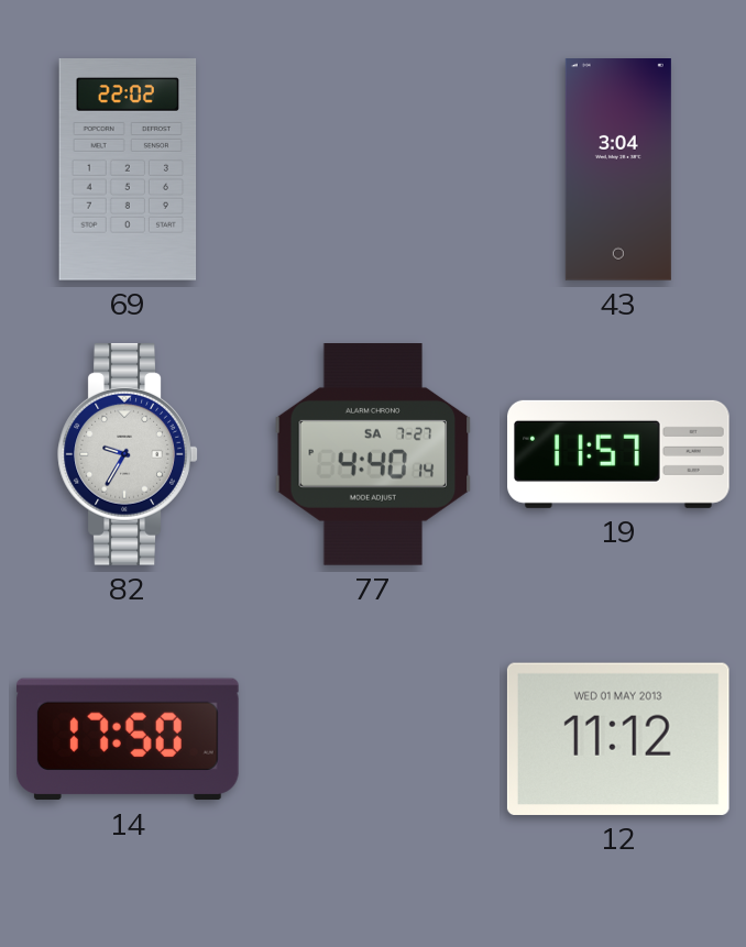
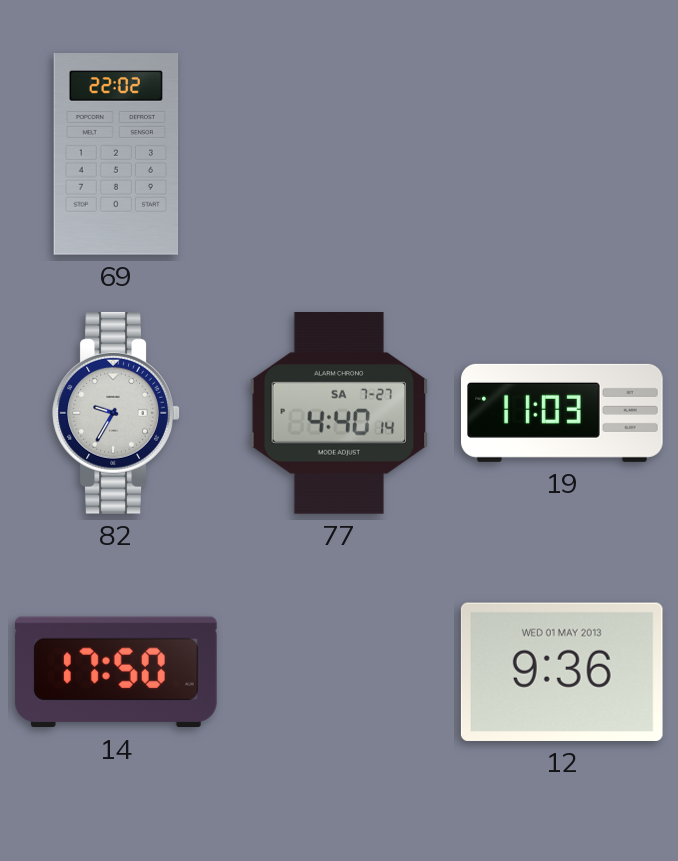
43: 3:04 -> none
19: 11:57 -> 11:03
12: 11:12 -> 9:36
